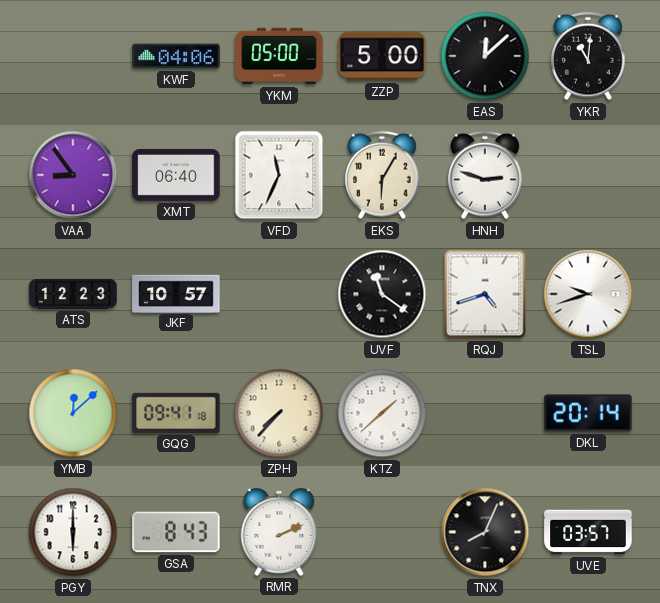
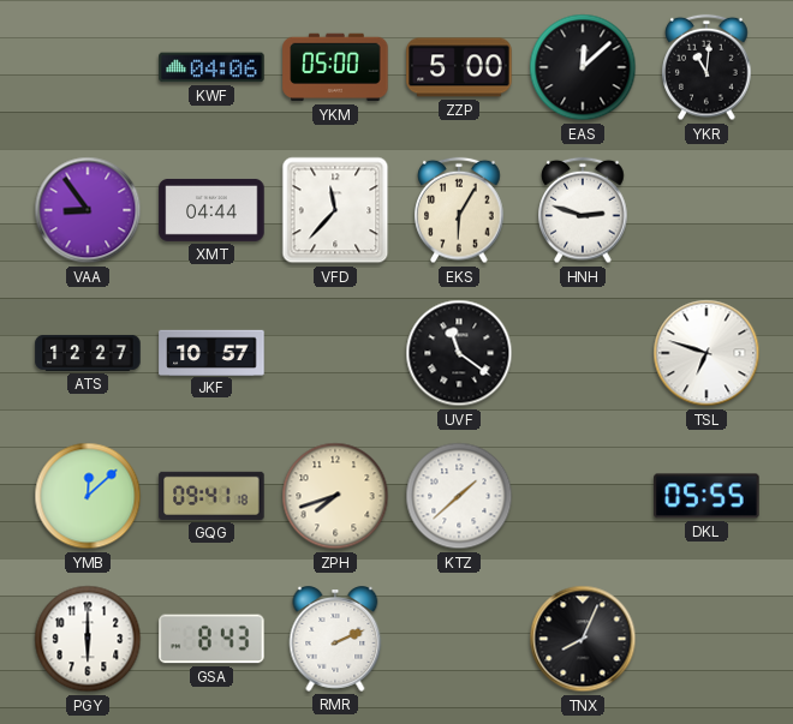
XMT: 06:40 -> 04:44
VFD: 11:34 -> 11:37
ATS: 12:23 -> 12:27
RQJ: 4:42 -> none
TSL: 9:42 -> 6:48
ZPH: 7:37 -> 7:42
DKL: 20:14 -> 05:55
UVE: 03:57 -> none
